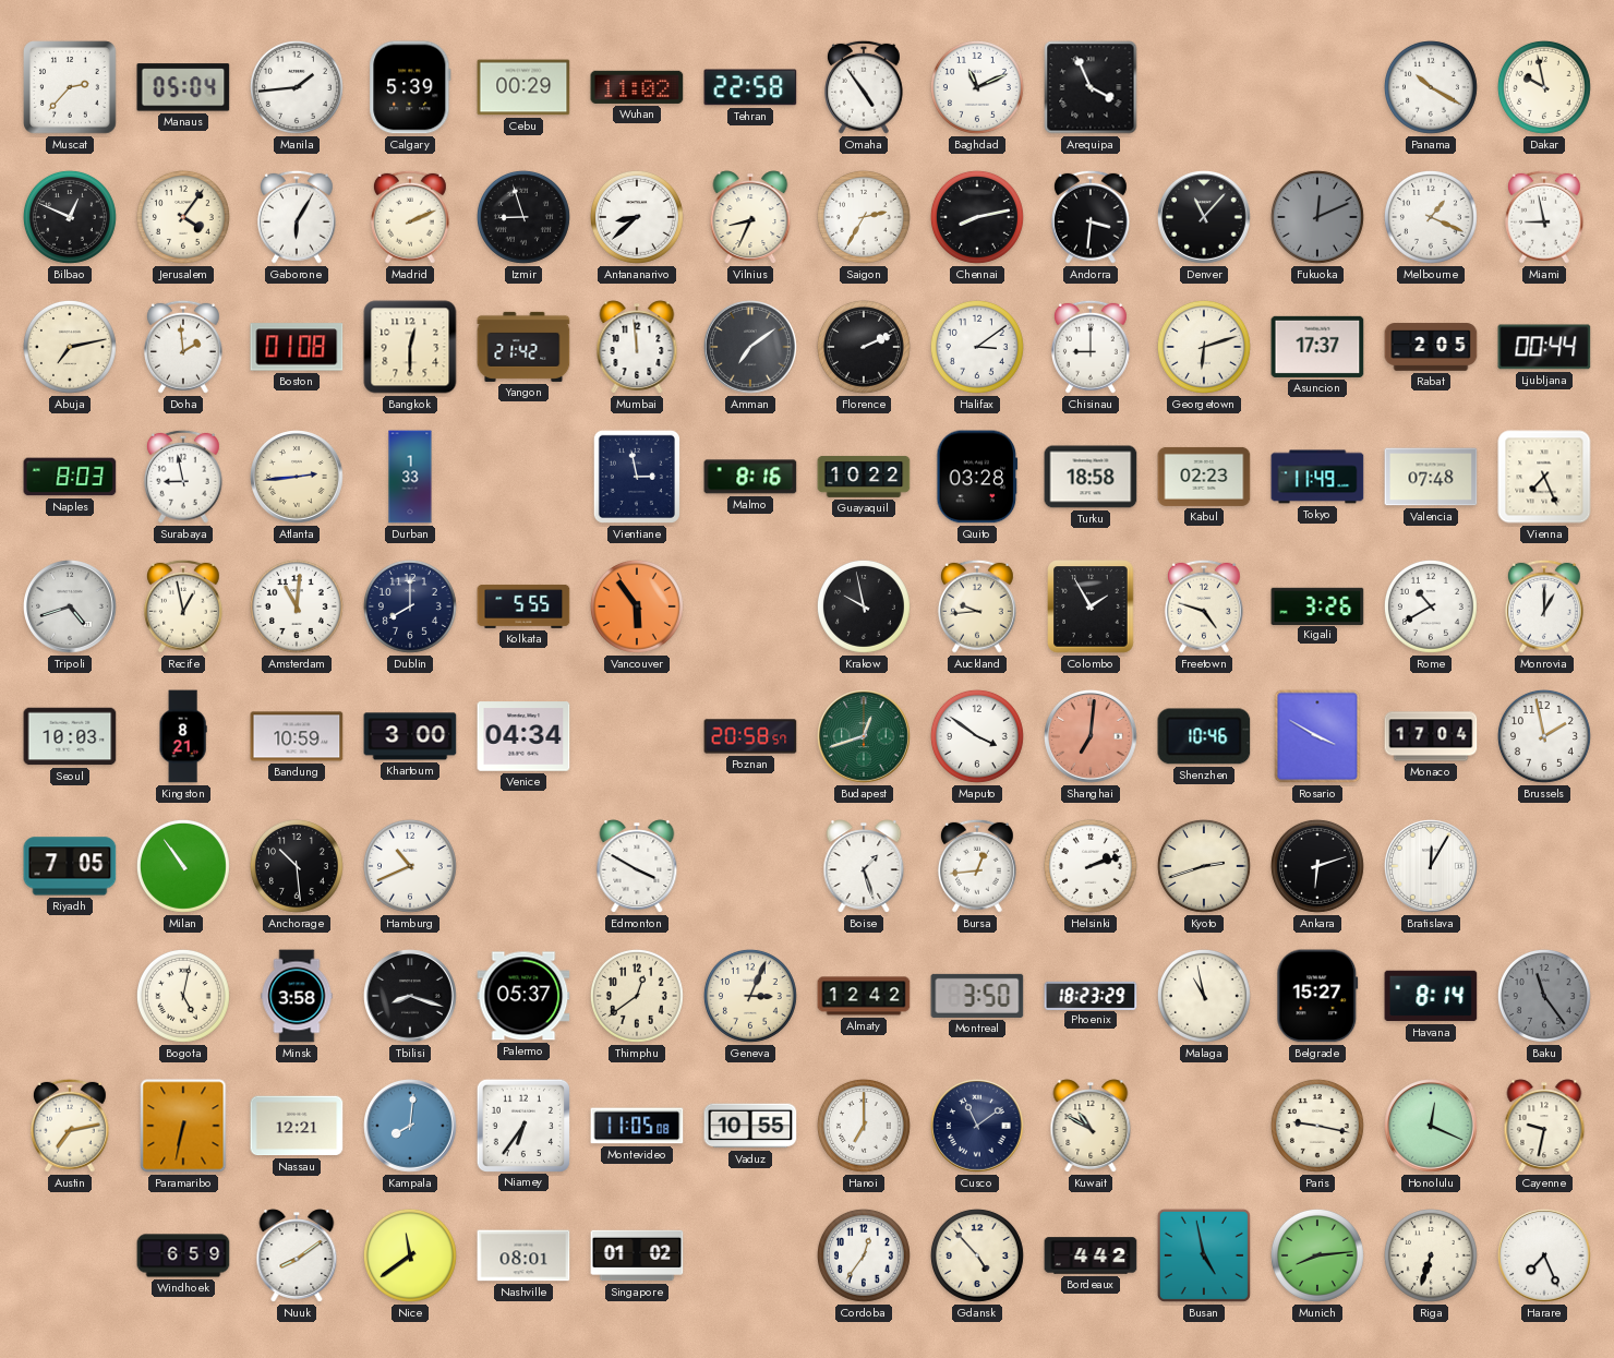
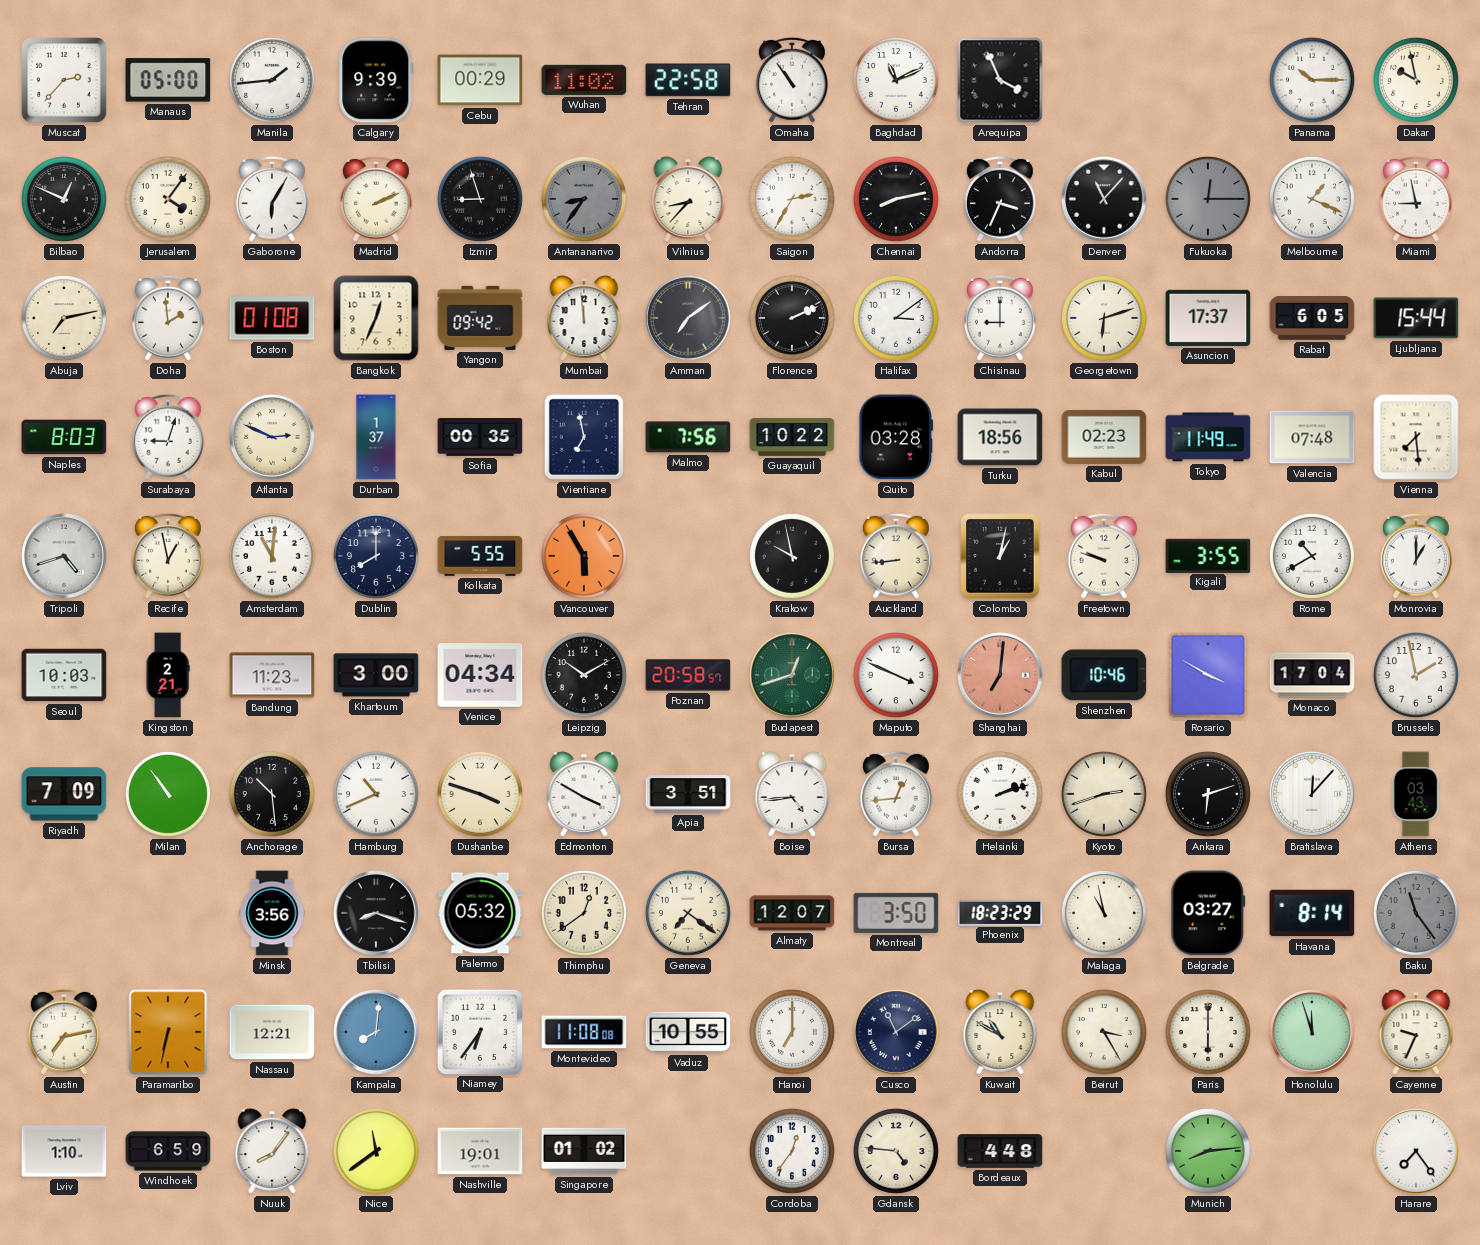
Manaus: 05:04 -> 05:00
Calgary: 5:39 -> 9:39
Omaha: 4:54 -> 10:54
Panama: 10:20 -> 10:15
Antananarivo: 8:38 -> 8:36
Antananarivo dial: white -> grey
Vilnius: 8:34 -> 8:37
Andorra: 3:31 -> 3:34
Fukuoka: 12:11 -> 12:15
Bangkok: 12:30 -> 12:34
Yangon: 21:42 -> 09:42
Rabat: 2:05 -> 6:05
Ljubljana: 00:44 -> 15:44
Surabaya: 8:58 -> 9:03
Atlanta: 2:44 -> 2:49
Durban: 1:33 -> 1:37
Sofia: none -> 00:35
Vientiane: 2:58 -> 6:58
Malmo: 8:16 -> 7:56
Turku: 18:58 -> 18:56
Vienna: 7:26 -> 7:29
Vancouver: 5:54 -> 5:55
Auckland: 9:44 -> 8:44
Colombo: 1:55 -> 1:02
Freetown: 4:48 -> 9:48
Kigali: 3:26 -> 3:55
Kingston: 8:21 -> 2:21
Bandung: 10:59 -> 11:23
Leipzig: none -> 10:10
Maputo: 3:51 -> 3:49
Riyadh: 7:05 -> 7:09
Dushanbe: none -> 3:48
Apia: none -> 3:51
Boise: 1:27 -> 4:44
Bratislava: 12:05 -> 12:07
Athens: none -> 03:43
Bogota: 5:02 -> none
Minsk: 3:58 -> 3:56
Palermo: 05:37 -> 05:32
Geneva: 3:04 -> 7:21
Almaty: 12:42 -> 12:07
Belgrade: 15:27 -> 03:27
Montevideo: 11:05 -> 11:08
Beirut: none -> 3:25
Paris: 9:17 -> 6:00
Honolulu: 12:19 -> 11:57
Cayenne: 9:32 -> 9:34
Lviv: none -> 1:10
Nuuk: 8:09 -> 8:06
Nashville: 08:01 -> 19:01
Gdansk: 4:53 -> 4:46
Bordeaux: 4:42 -> 4:48
Busan: 4:58 -> none
Riga: 6:33 -> none
Harare: 7:26 -> 7:24
